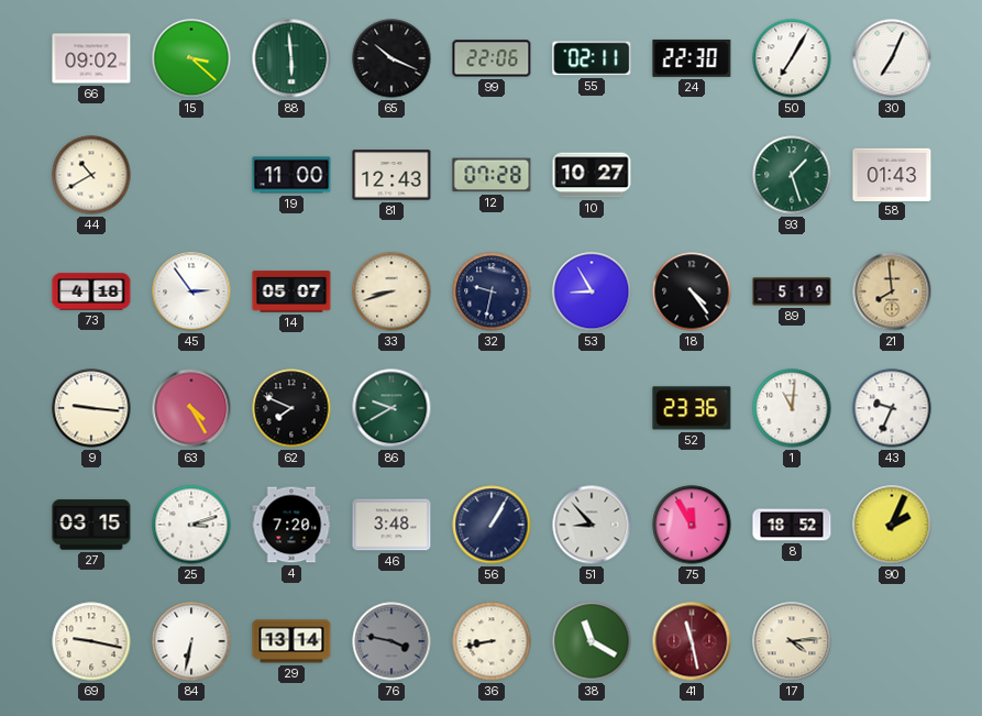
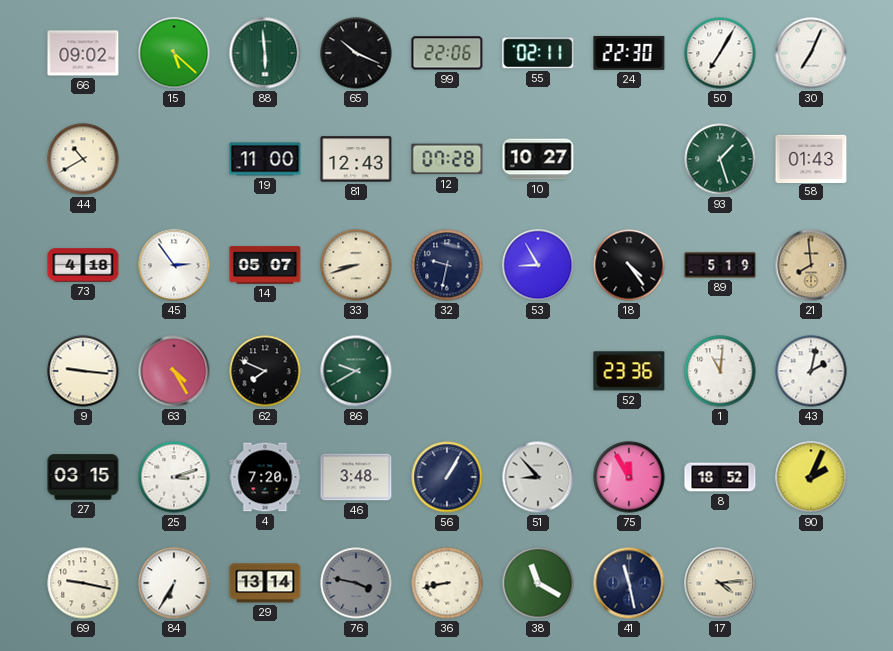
15: 3:22 -> 5:22
43: 9:34 -> 2:02
84: 6:32 -> 6:35
41 dial: burgundy -> navy
